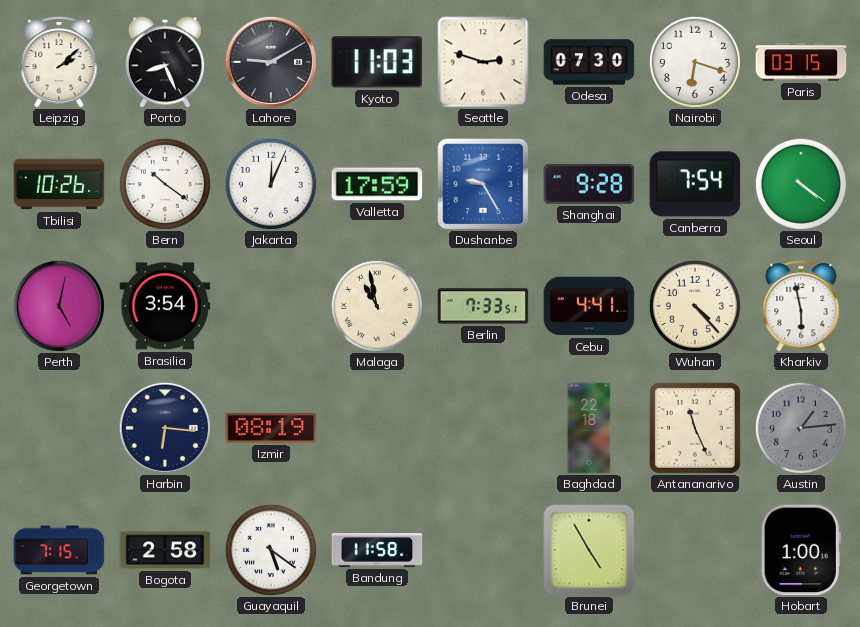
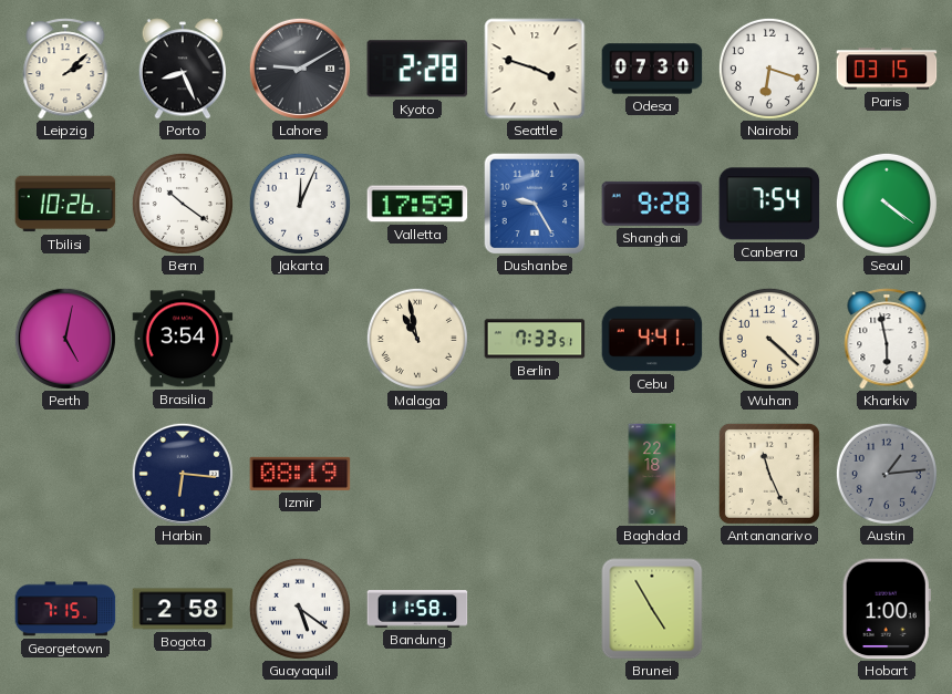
Kyoto: 11:03 -> 2:28
Seattle: 2:48 -> 3:48
Wuhan: 4:23 -> 4:22
